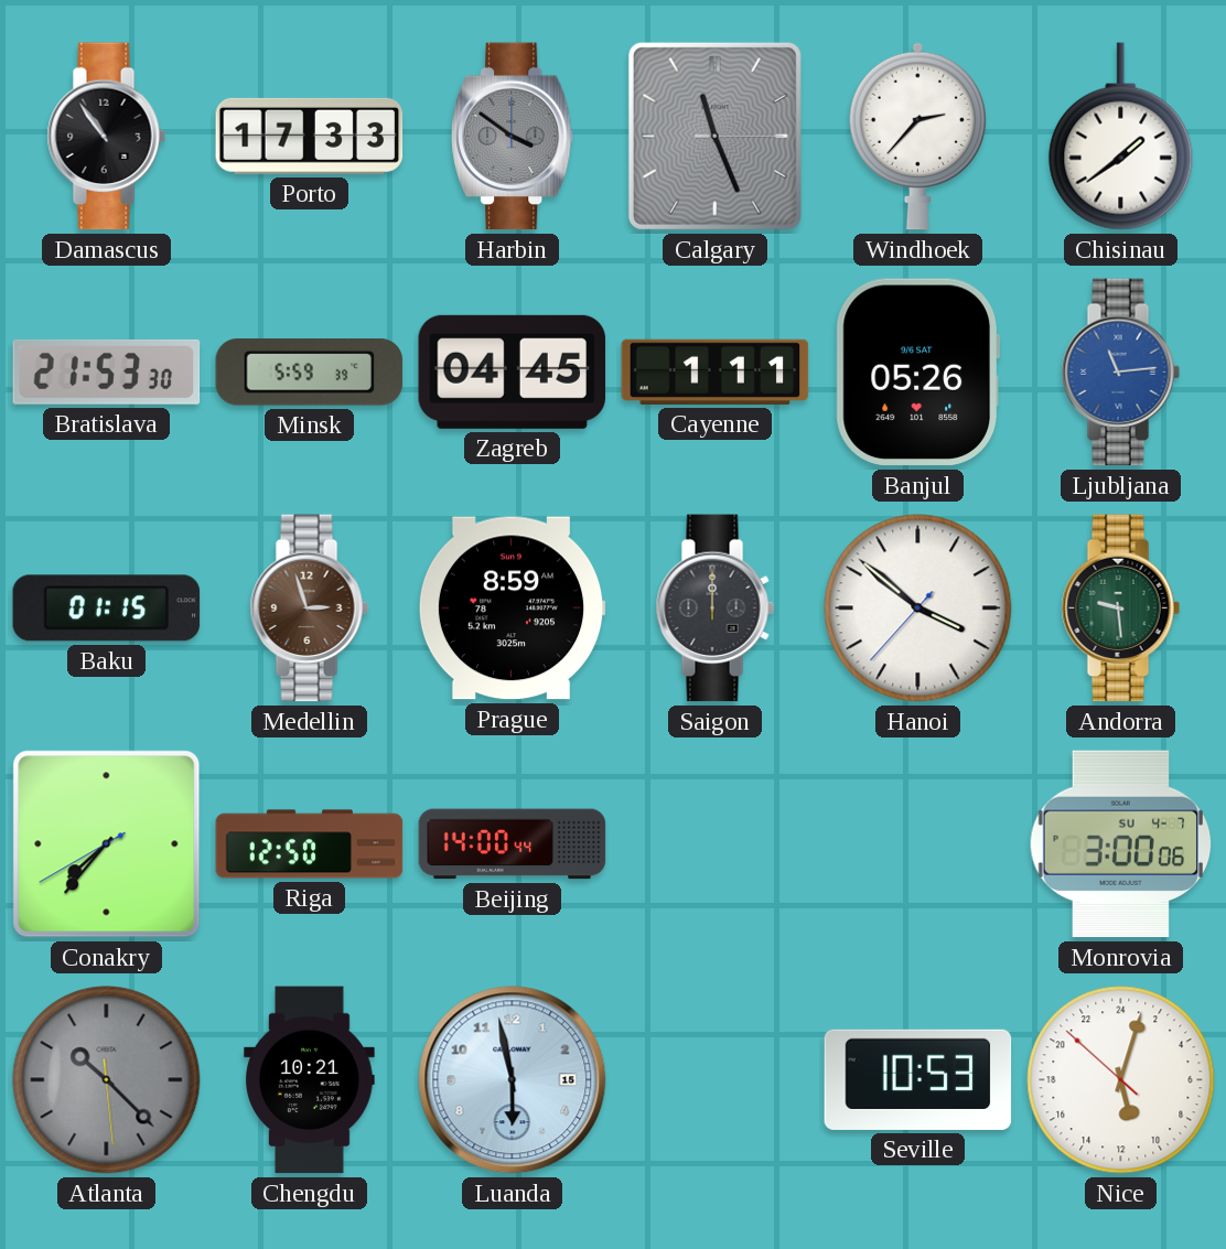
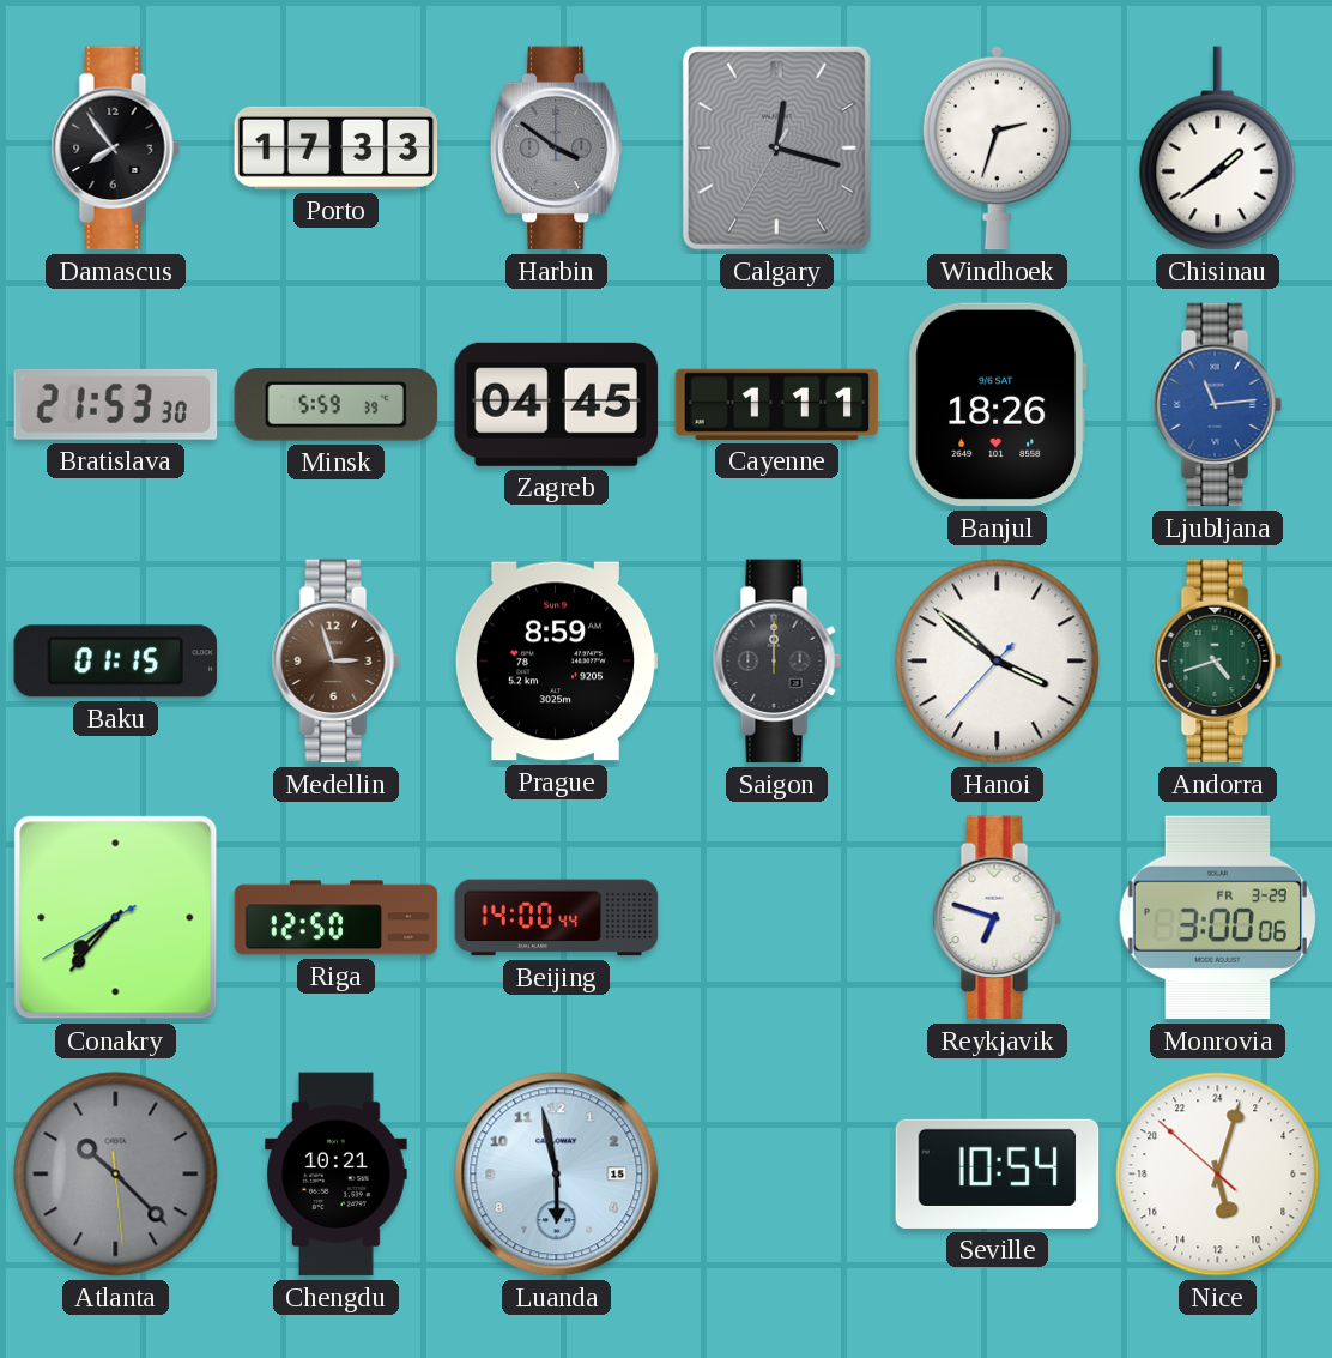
Damascus: 10:54 -> 7:54
Calgary: 11:26 -> 12:17
Windhoek: 2:37 -> 2:33
Banjul: 05:26 -> 18:26
Andorra: 9:29 -> 4:42
Reykjavik: none -> 6:48
Monrovia date: SU 4-7 -> FR 3-29
Seville: 10:53 -> 10:54
